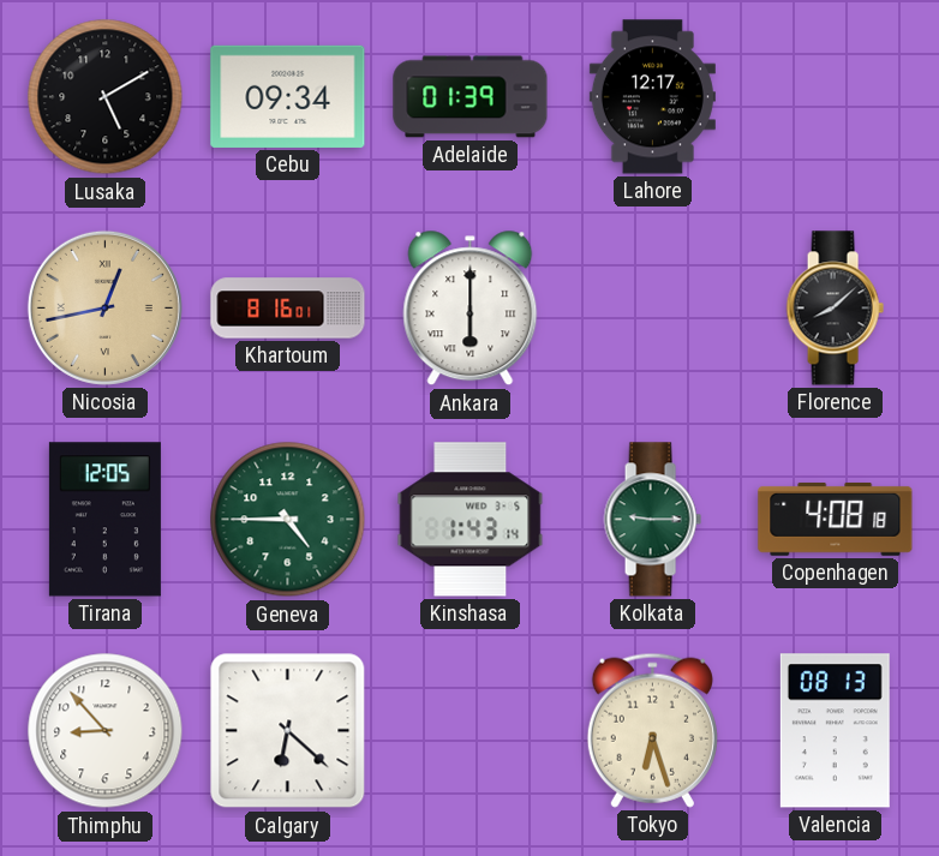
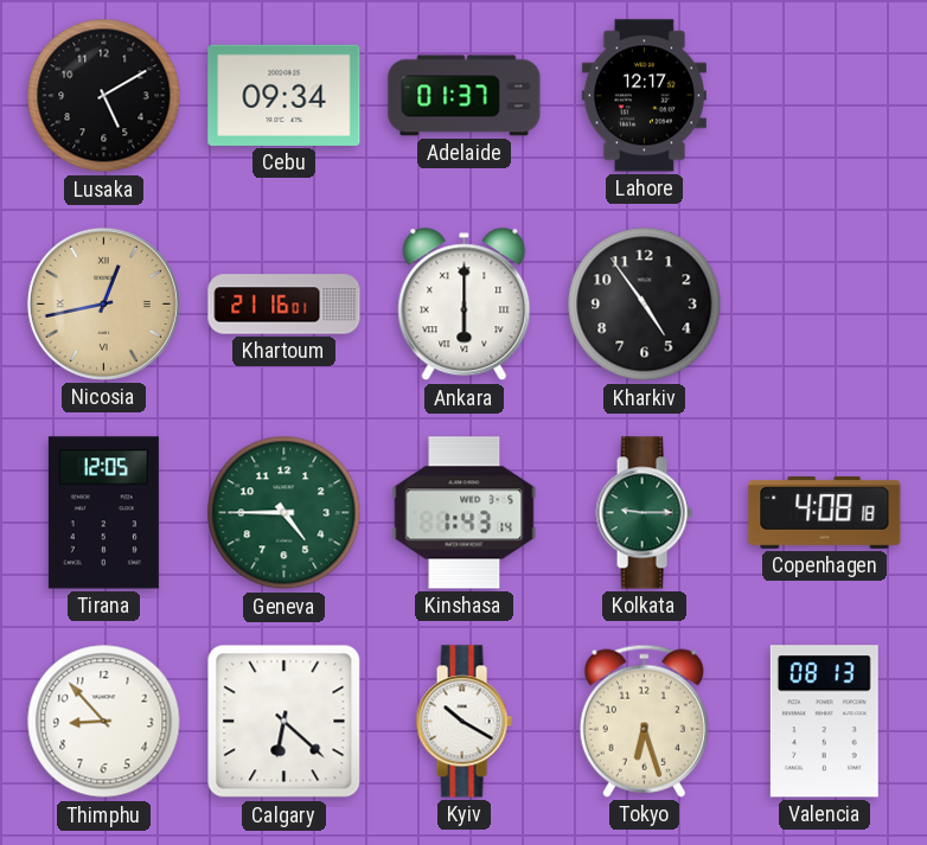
Adelaide: 01:39 -> 01:37
Khartoum: 8:16 -> 21:16
Kharkiv: none -> 4:54
Florence: 8:08 -> none
Kyiv: none -> 10:20
